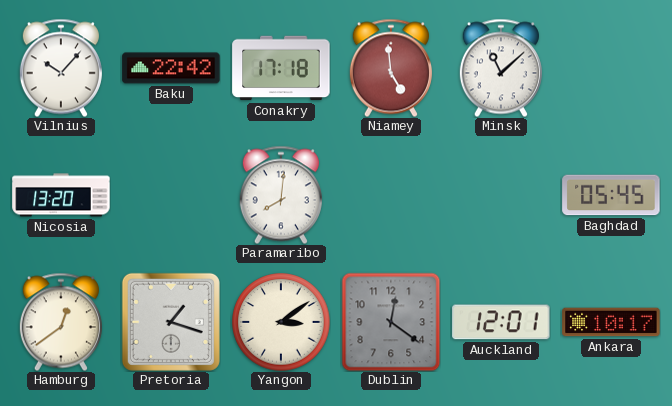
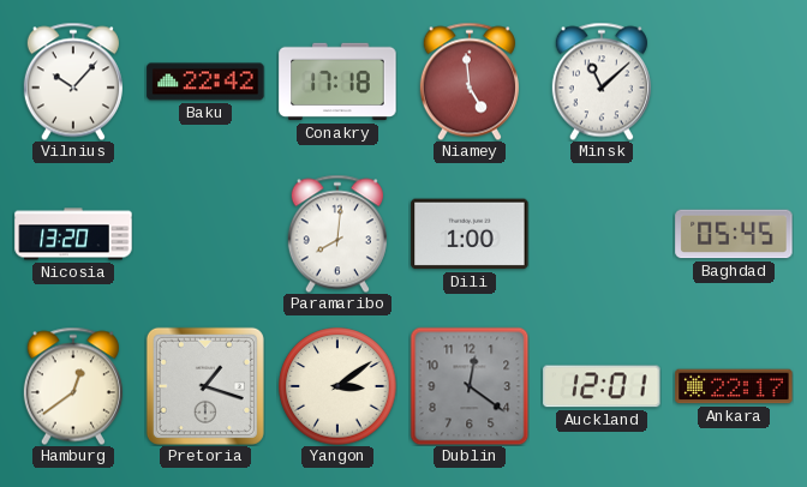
Dili: none -> 1:00
Ankara: 10:17 -> 22:17
